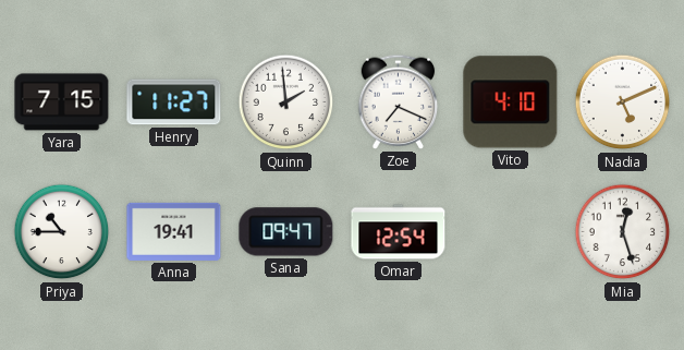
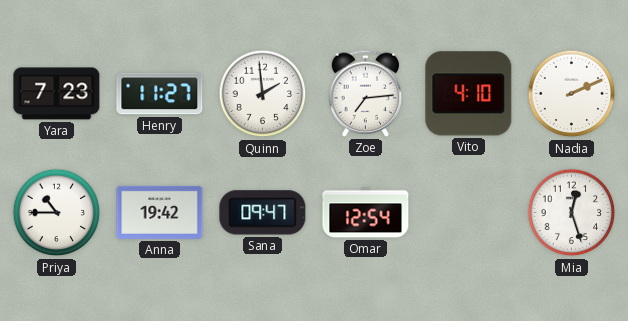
Yara: 7:15 -> 7:23
Zoe: 7:19 -> 7:14
Nadia: 5:11 -> 2:11
Anna: 19:41 -> 19:42
